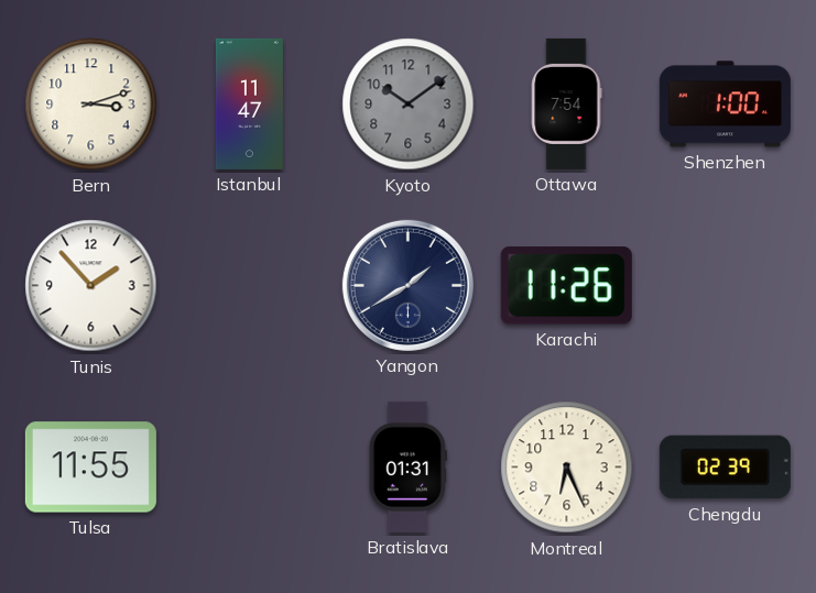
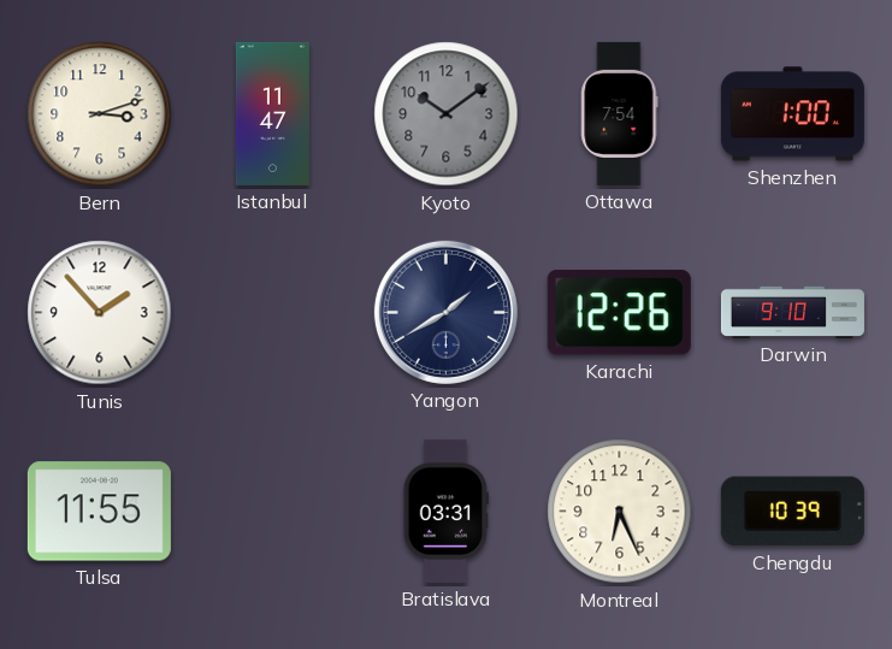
Karachi: 11:26 -> 12:26
Darwin: none -> 9:10
Bratislava: 01:31 -> 03:31
Chengdu: 02:39 -> 10:39
